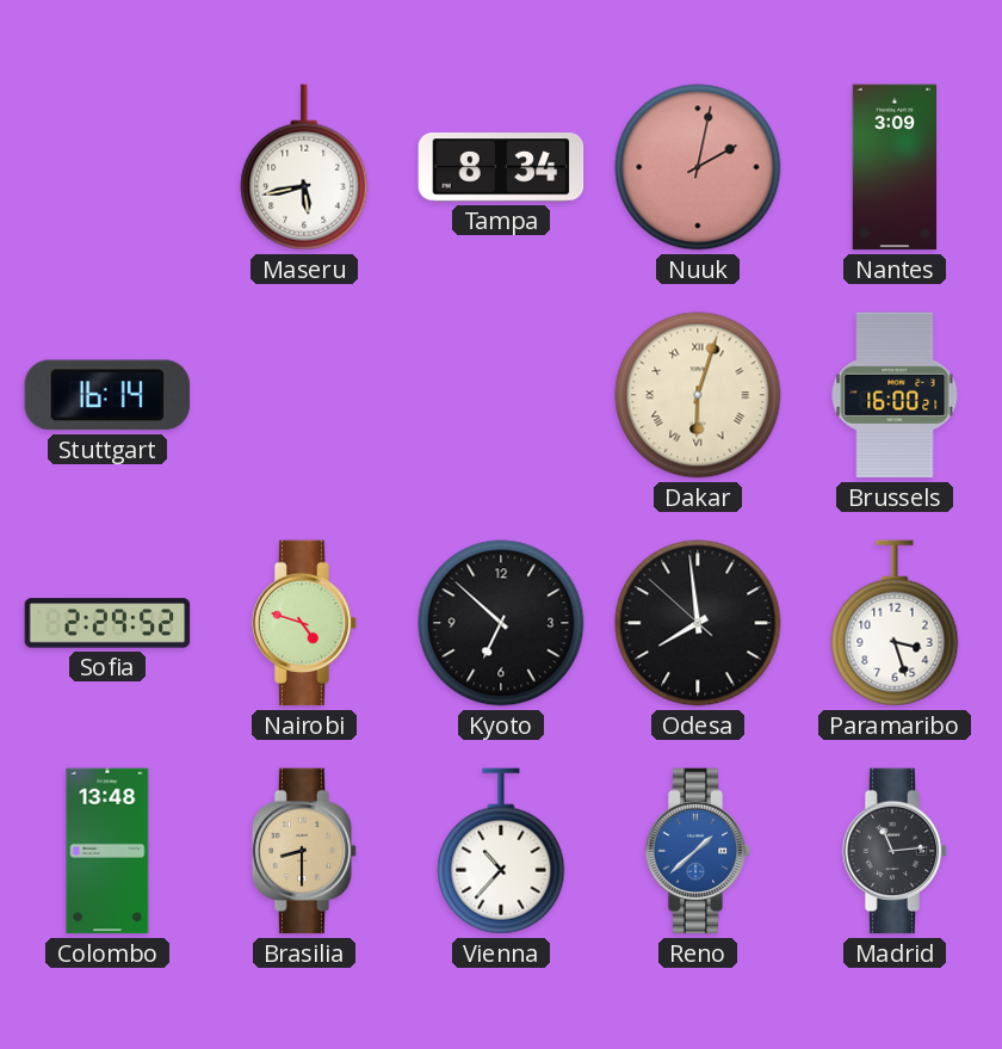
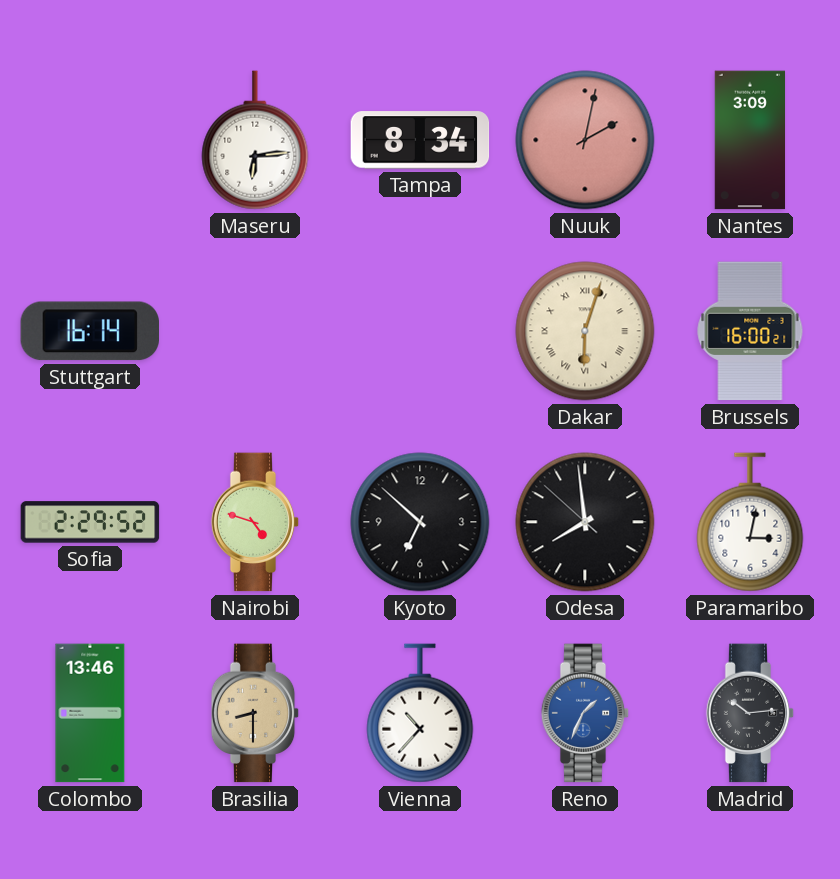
Maseru: 5:43 -> 6:14
Paramaribo: 3:27 -> 3:02
Colombo: 13:48 -> 13:46
Reno: 1:38 -> 1:34
Madrid: 11:14 -> 10:14
